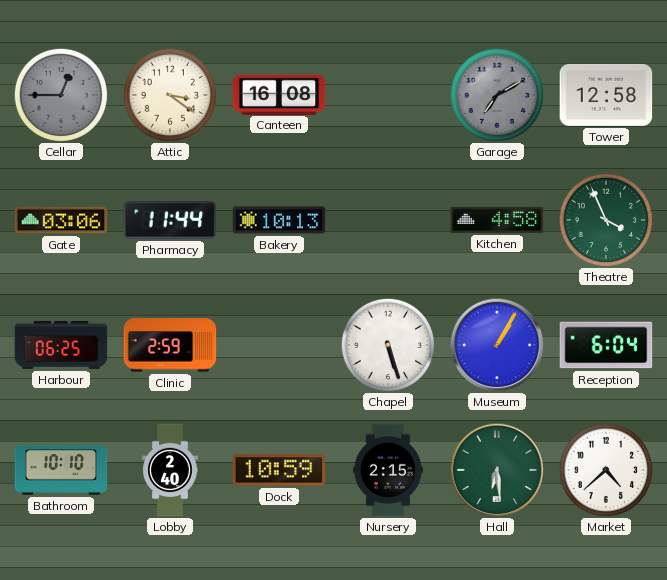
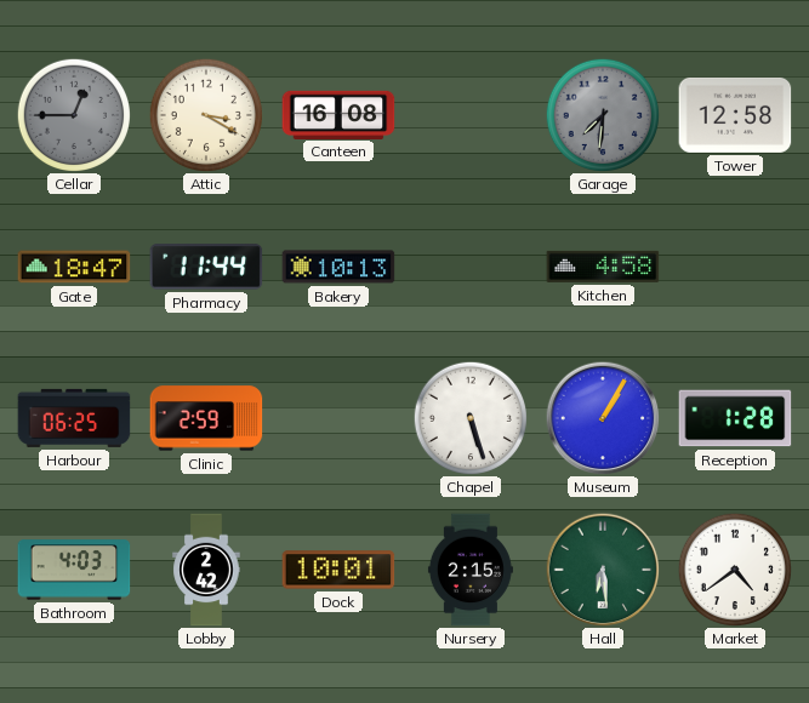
Attic: 3:21 -> 3:20
Garage: 7:10 -> 7:31
Gate: 03:06 -> 18:47
Theatre: 3:56 -> none
Reception: 6:04 -> 1:28
Bathroom: 10:10 -> 4:03
Lobby: 2:40 -> 2:42
Dock: 10:59 -> 10:01
Market: 4:38 -> 4:39
